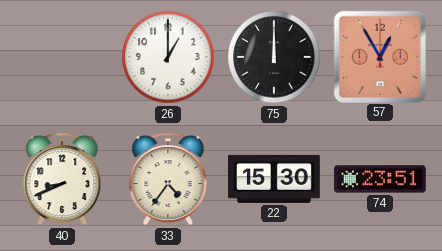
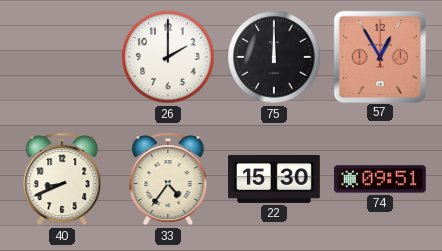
26: 1:00 -> 2:00
74: 23:51 -> 09:51
